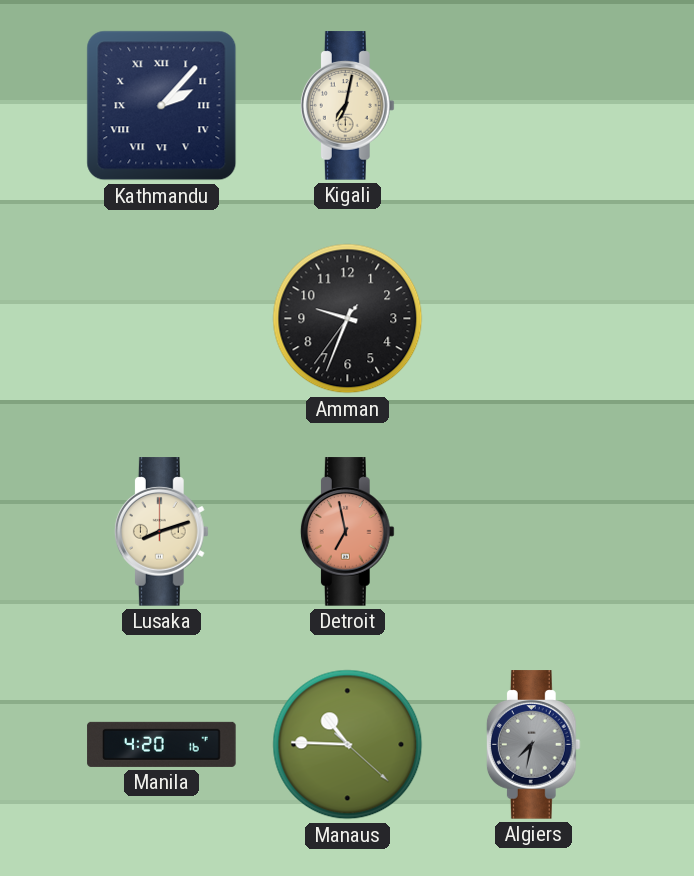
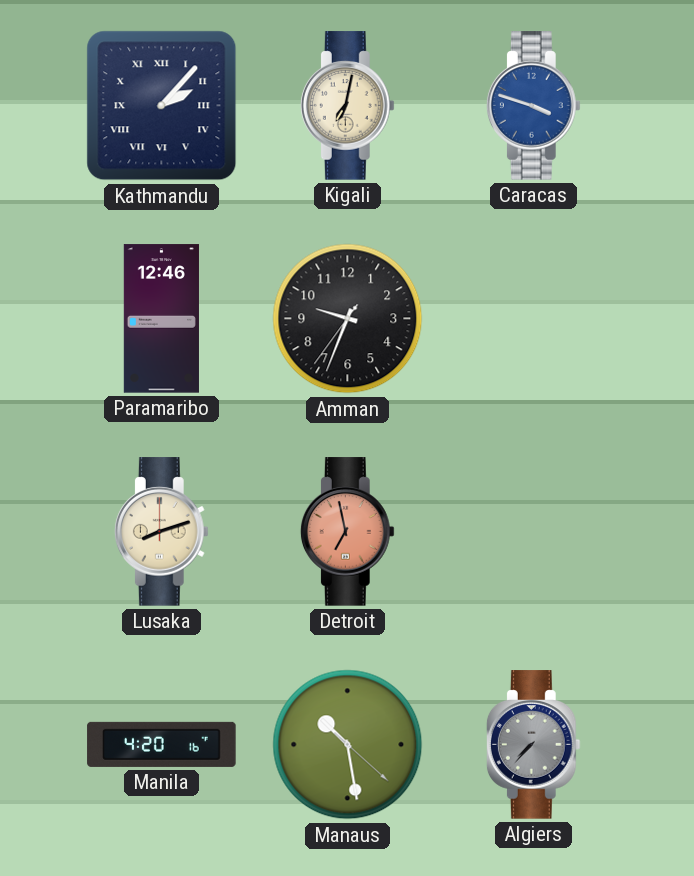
Caracas: none -> 3:48
Paramaribo: none -> 12:46
Manaus: 10:45 -> 10:28
Algiers: 7:32 -> 7:37
